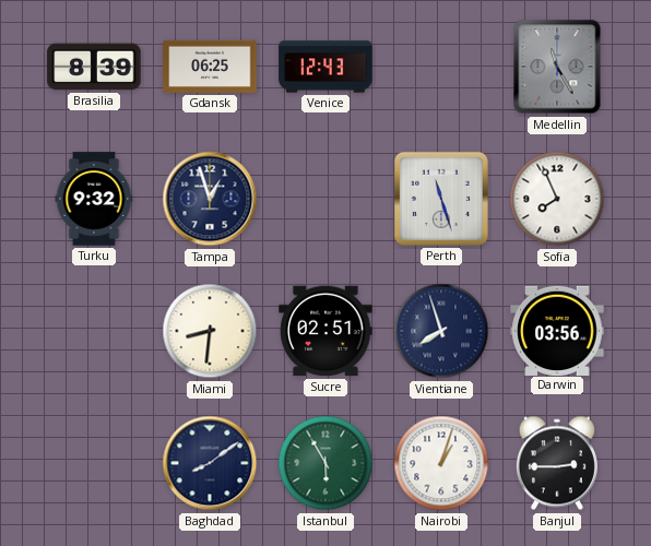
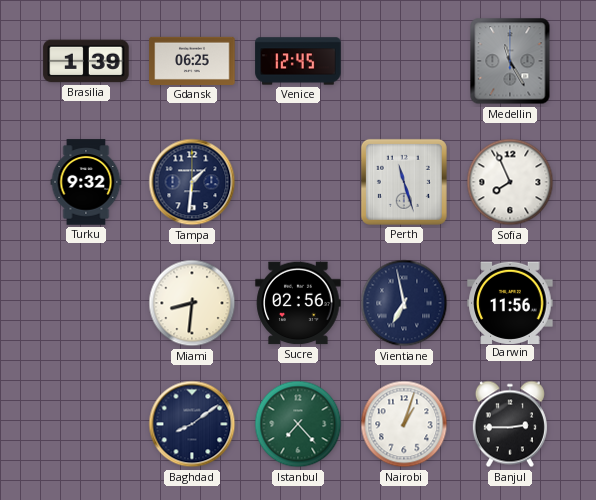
Brasilia: 8:39 -> 1:39
Venice: 12:43 -> 12:45
Tampa: 12:57 -> 1:31
Sucre: 02:51 -> 02:56
Vientiane: 7:57 -> 6:58
Darwin: 03:56 -> 11:56
Istanbul: 5:55 -> 7:23
